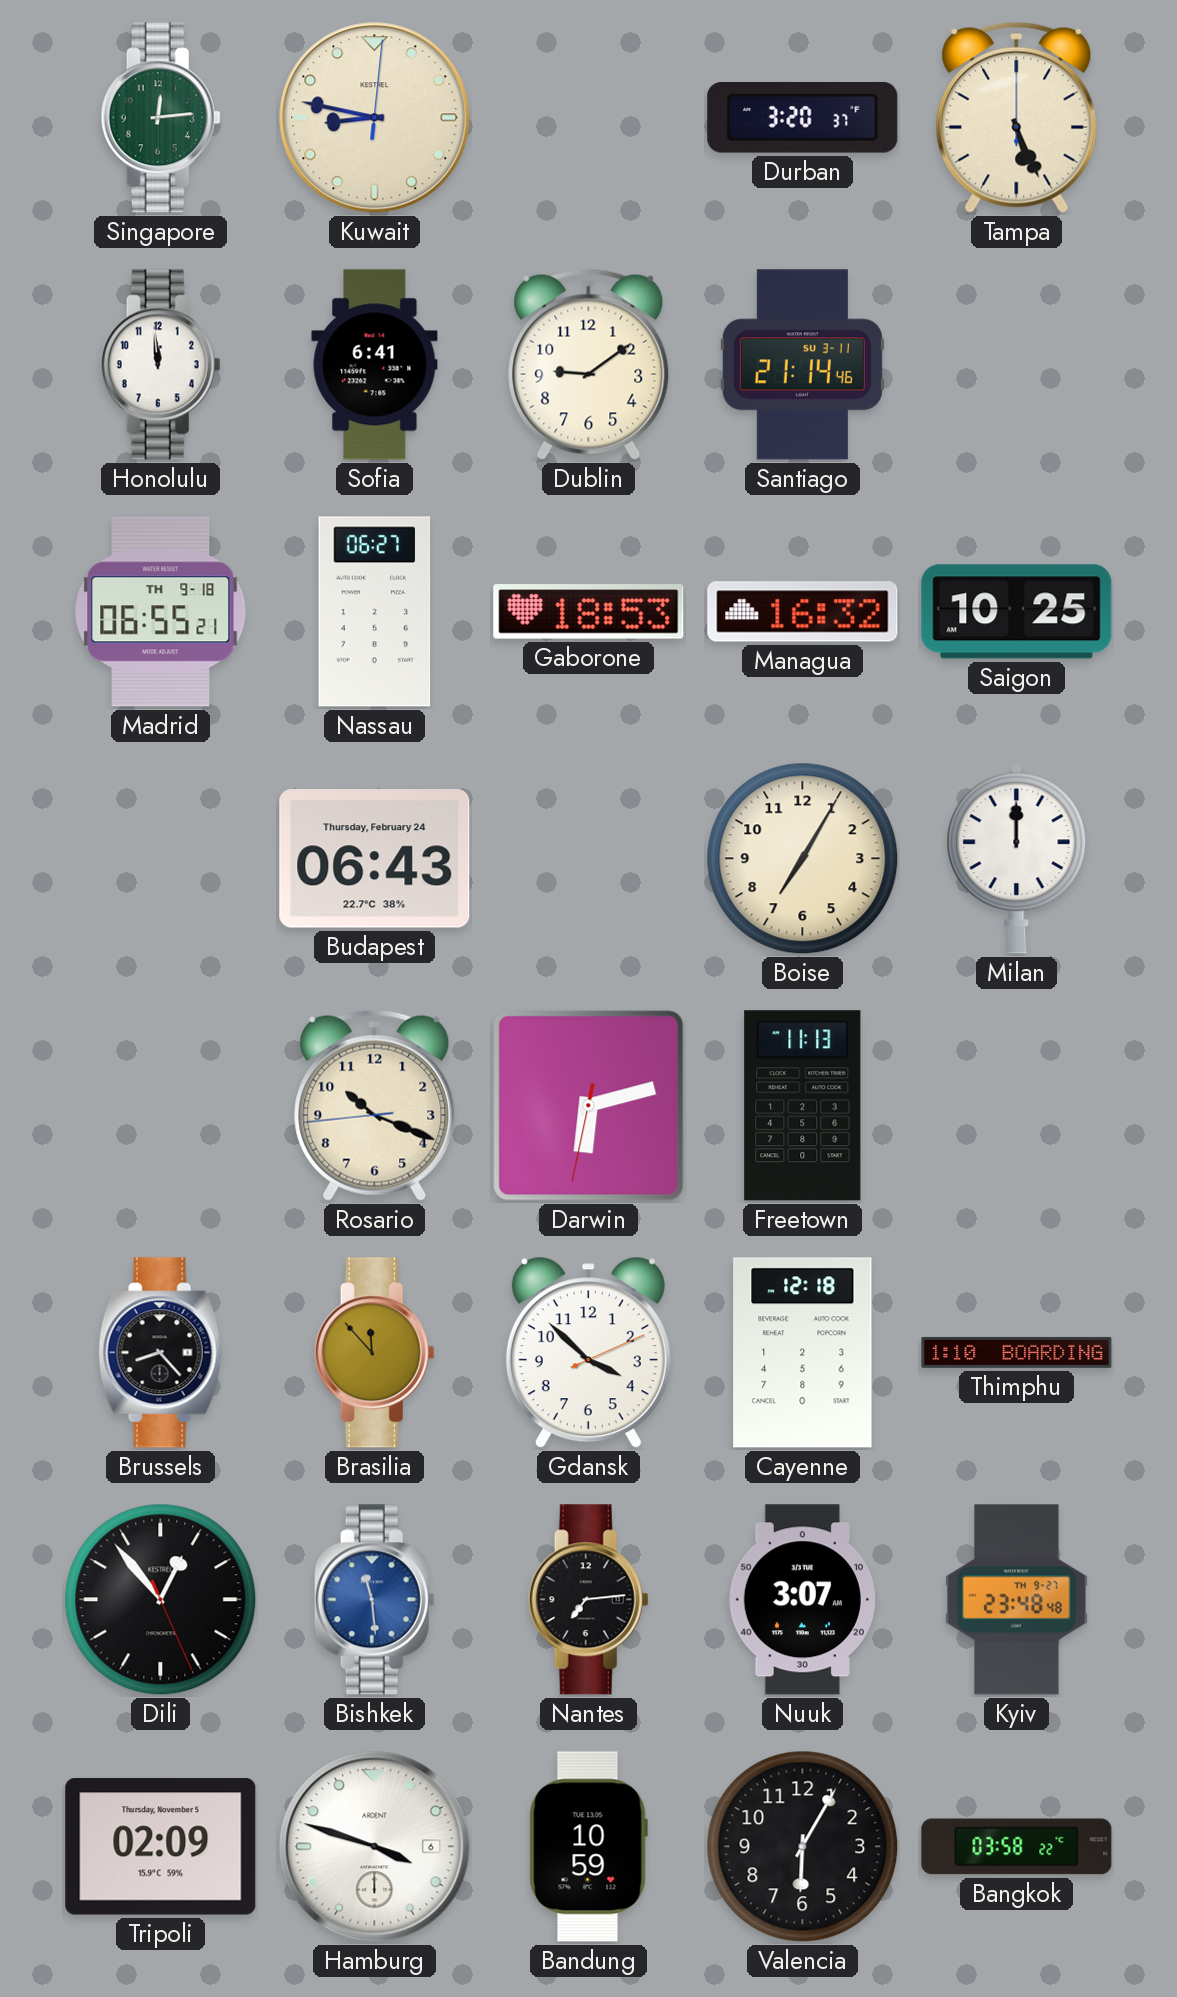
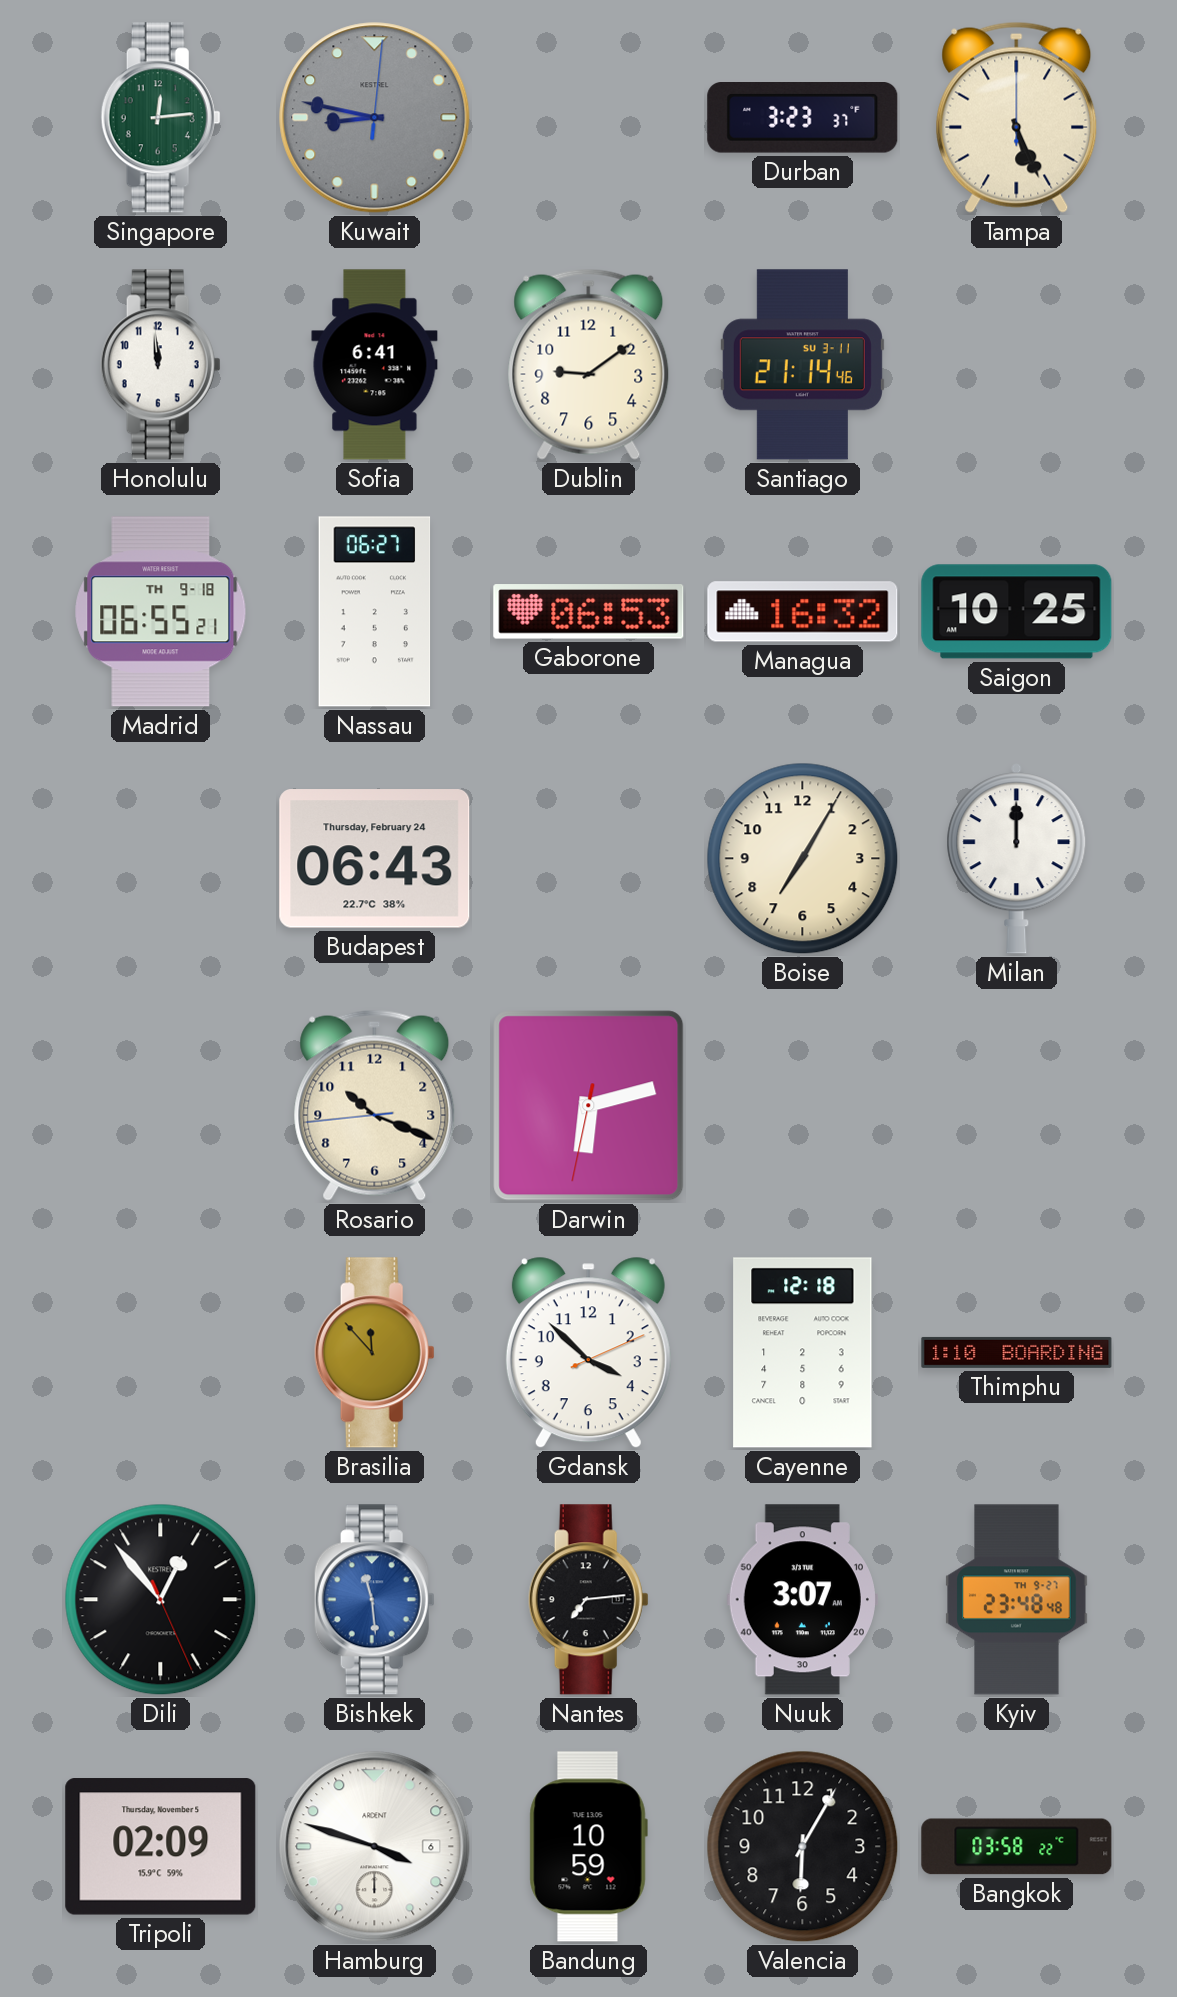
Kuwait dial: cream -> grey
Durban: 3:20 -> 3:23
Gaborone: 18:53 -> 06:53
Freetown: 11:13 -> none
Brussels: 8:23 -> none
